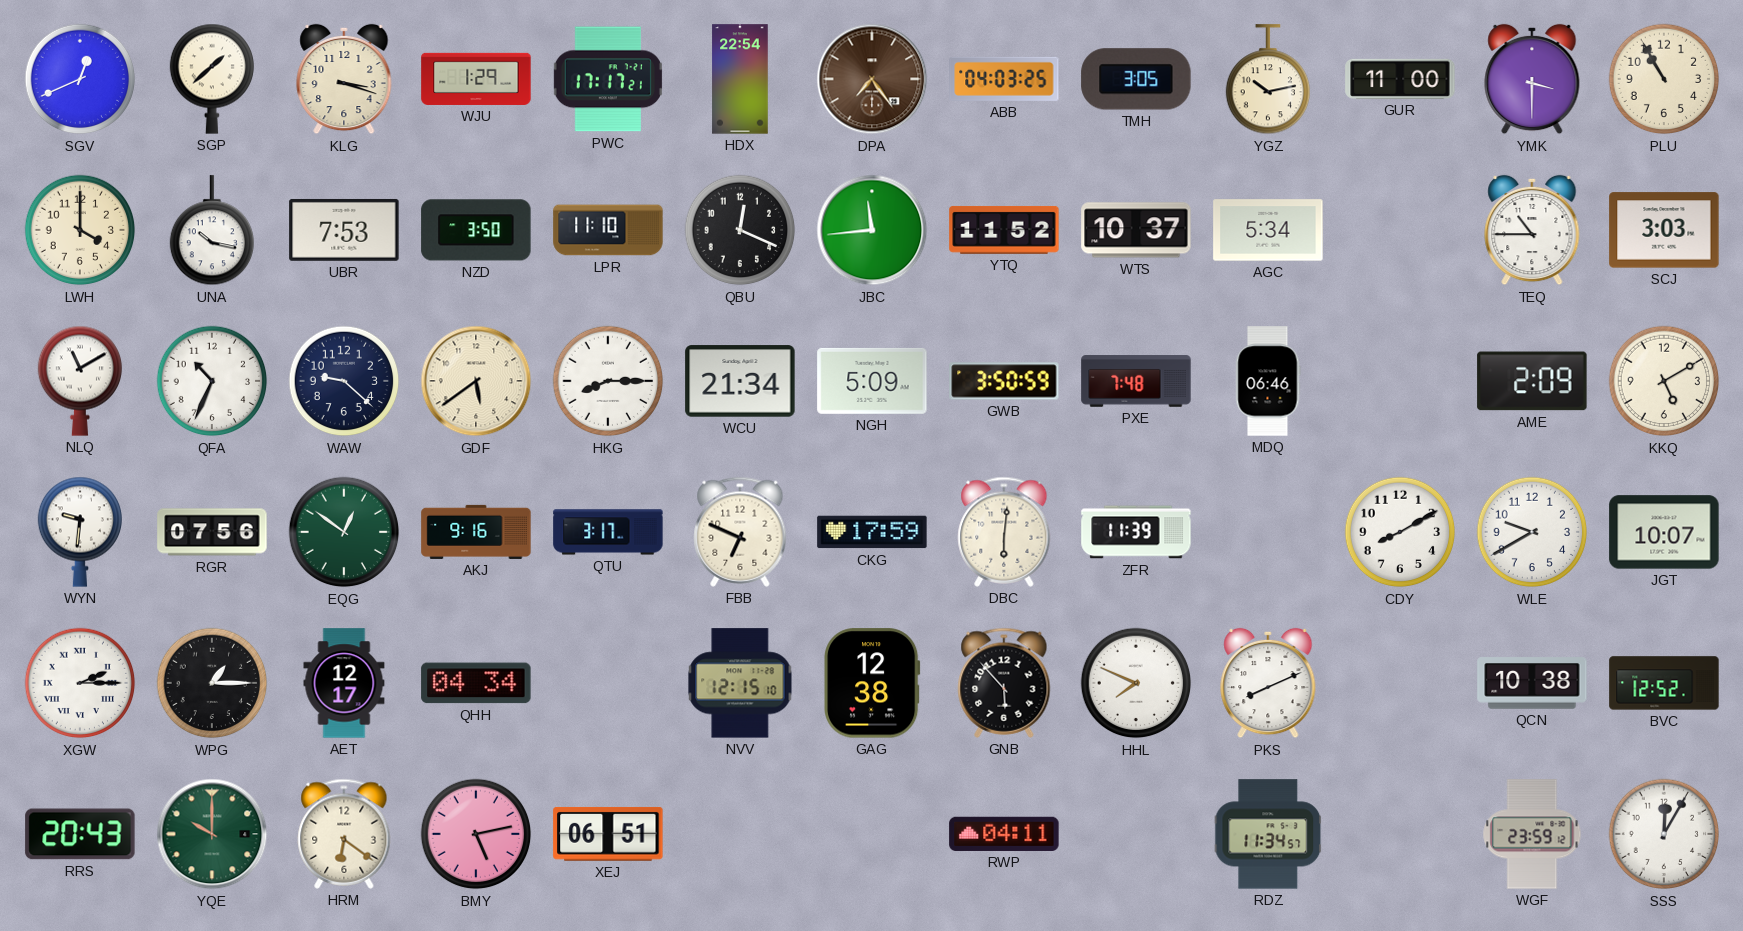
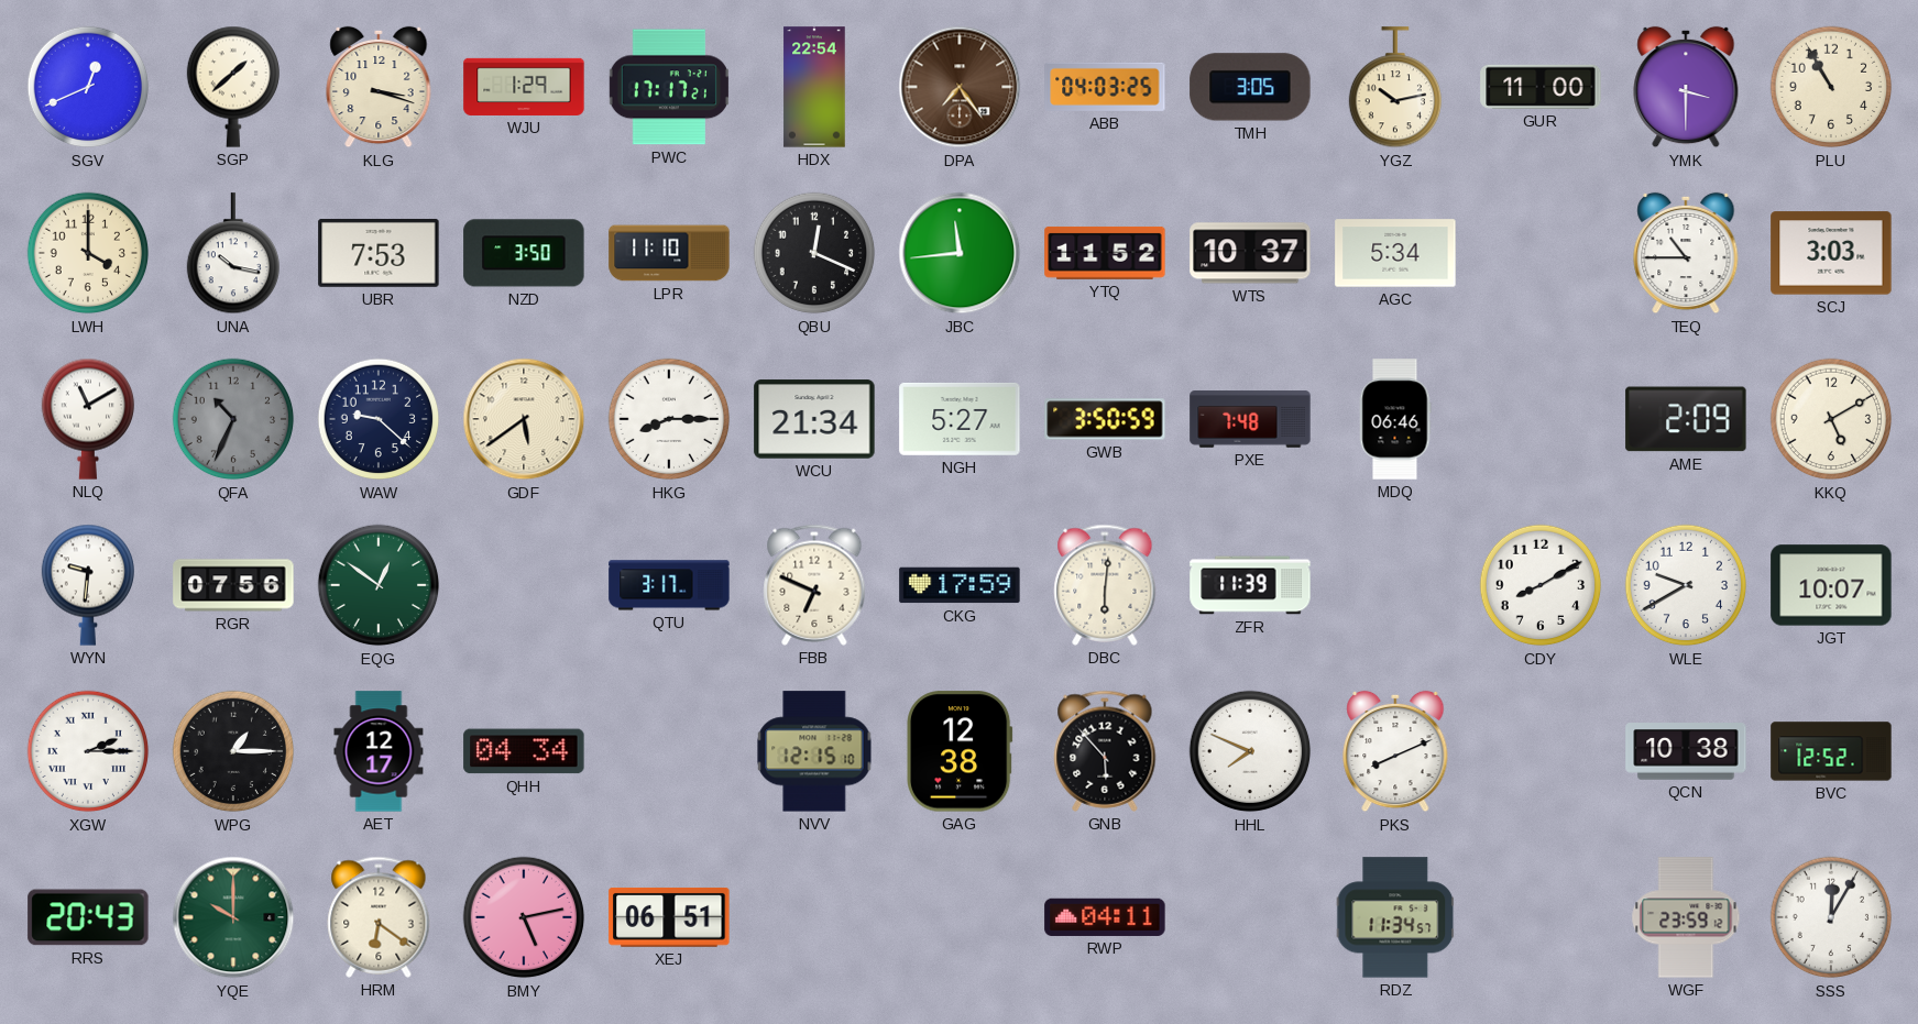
QFA dial: white -> grey
NGH: 5:09 -> 5:27
AKJ: 9:16 -> none
